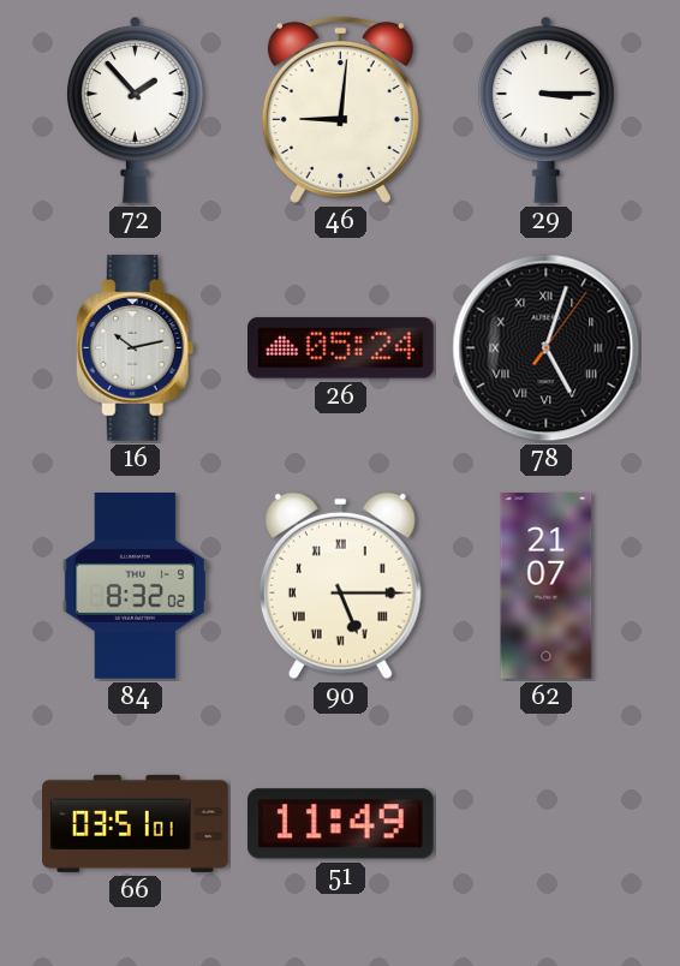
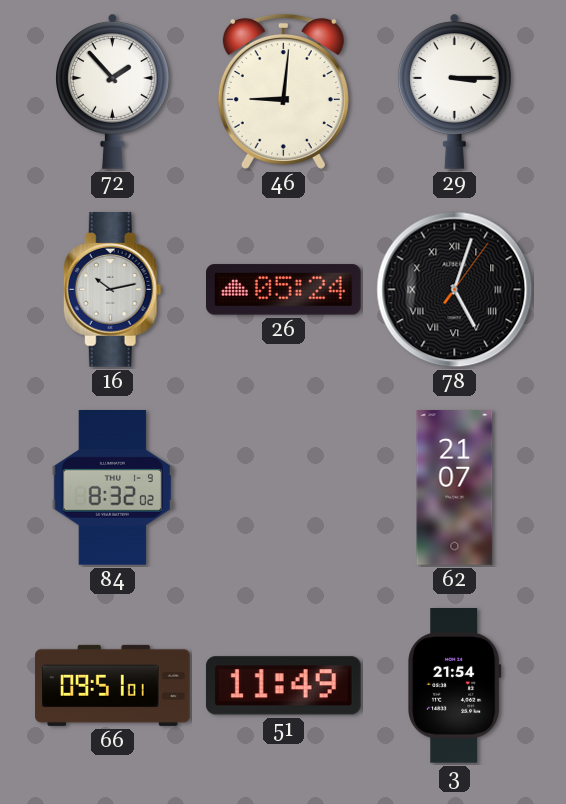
90: 5:15 -> none
66: 03:51 -> 09:51
3: none -> 21:54
